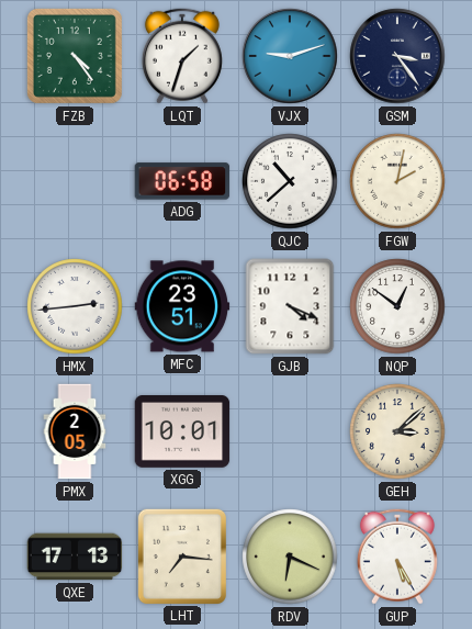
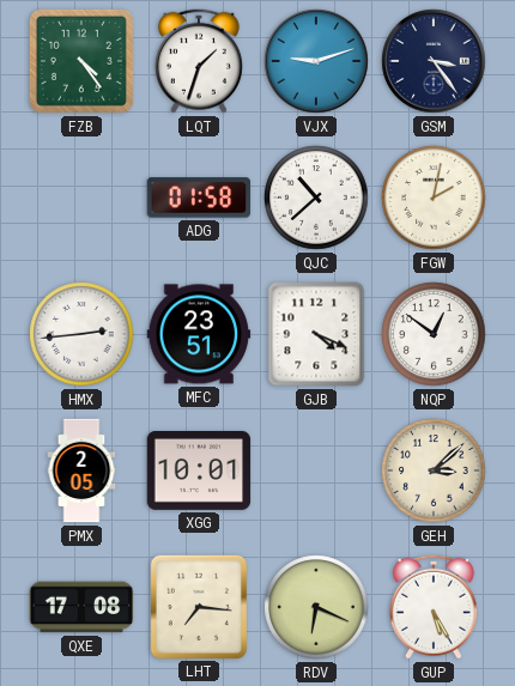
ADG: 06:58 -> 01:58
QXE: 17:13 -> 17:08
